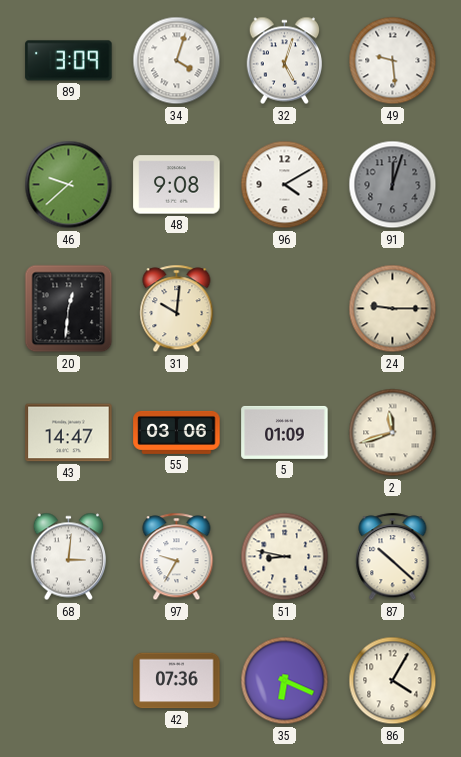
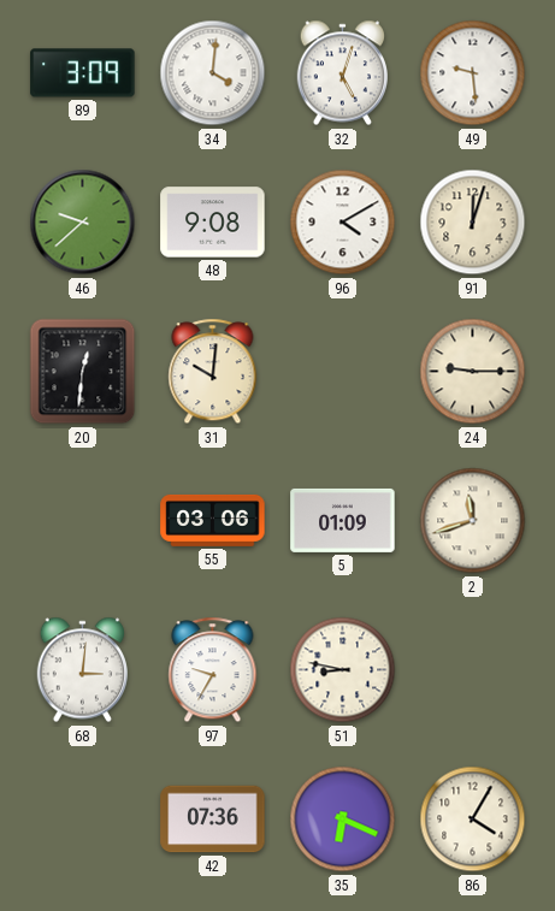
34: 4:03 -> 4:01
91 dial: grey -> cream
43: 14:47 -> none
87: 10:22 -> none
